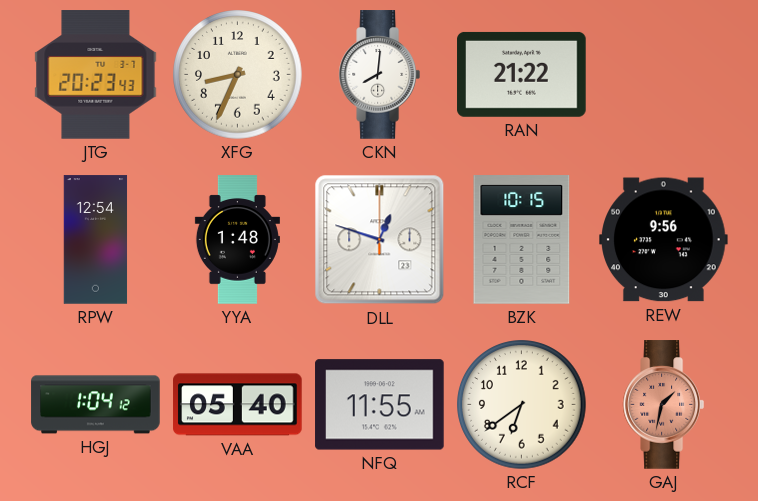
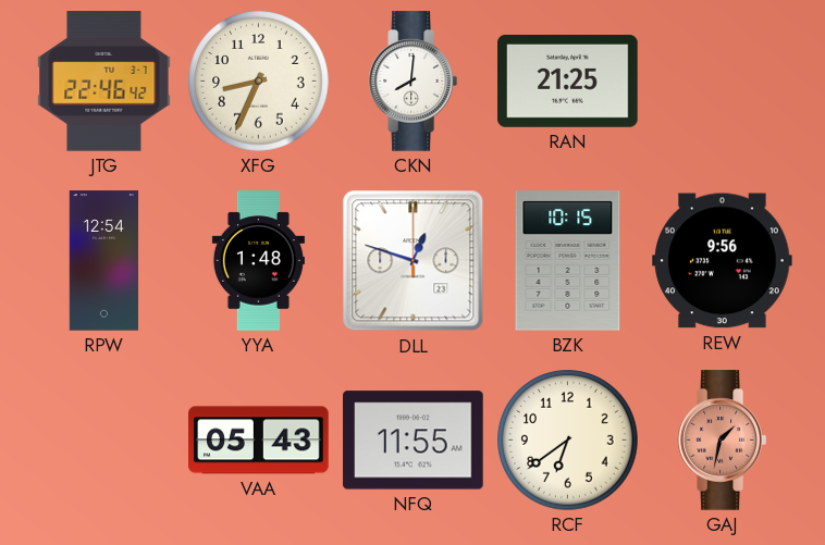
JTG: 20:23 -> 22:46
RAN: 21:22 -> 21:25
HGJ: 1:04 -> none
VAA: 05:40 -> 05:43
